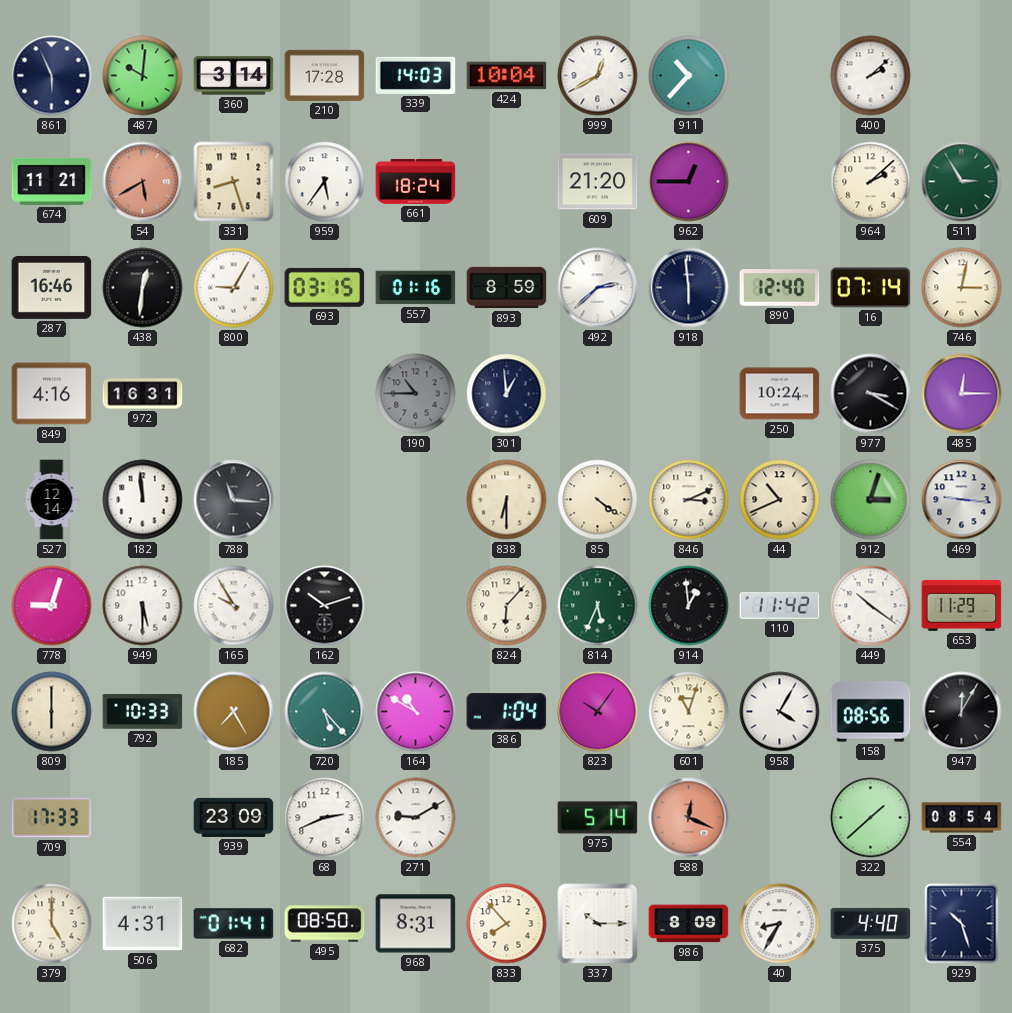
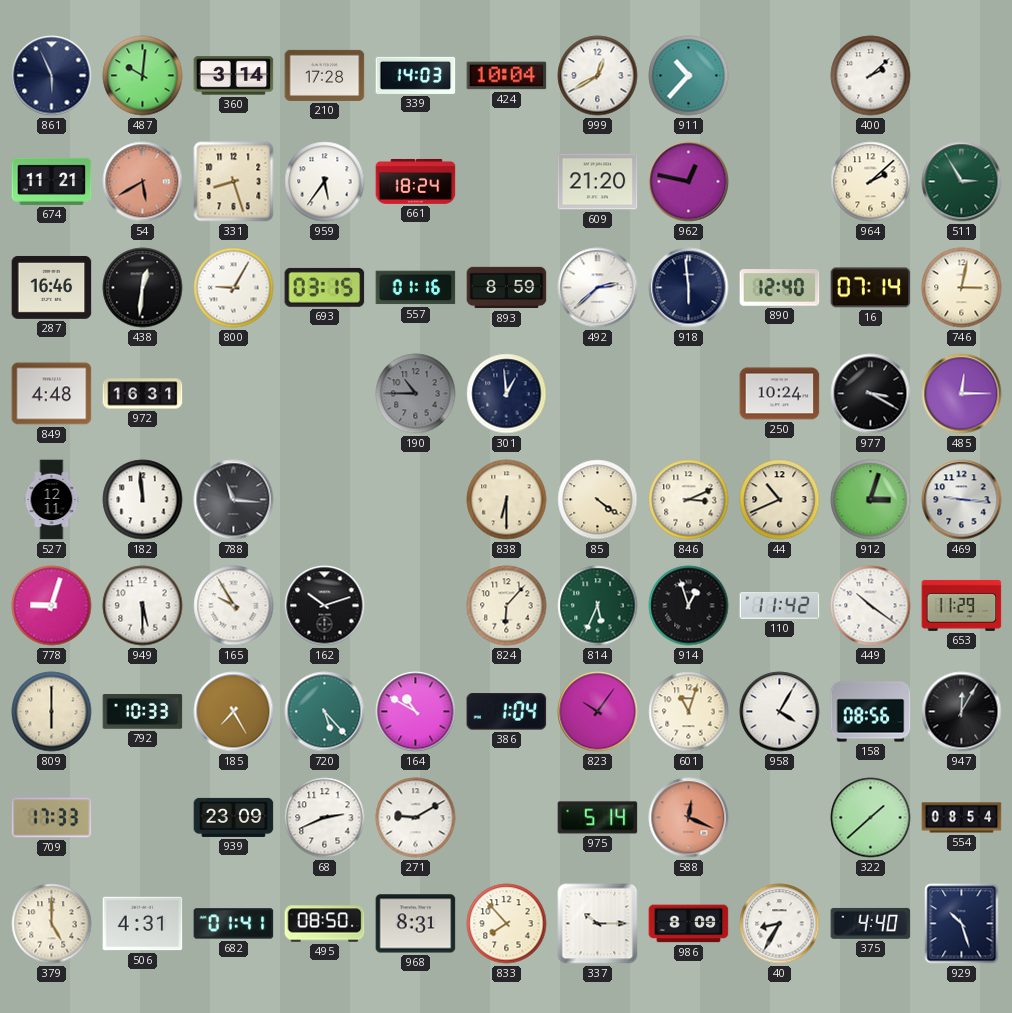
962: 12:45 -> 12:47
849: 4:16 -> 4:48
527: 12:14 -> 12:11
914: 12:59 -> 12:57
